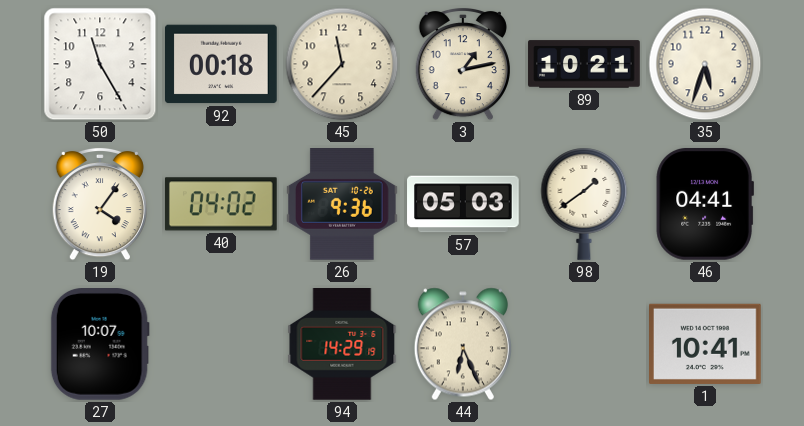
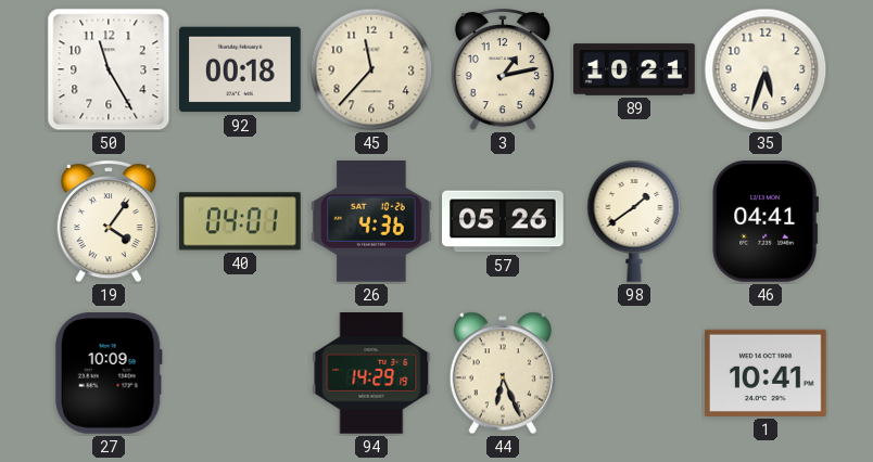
40: 04:02 -> 04:01
26: 9:36 -> 4:36
57: 05:03 -> 05:26
27: 10:07 -> 10:09
